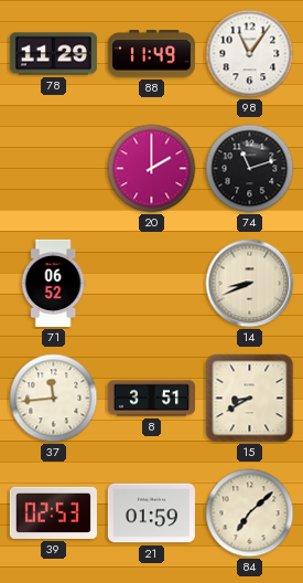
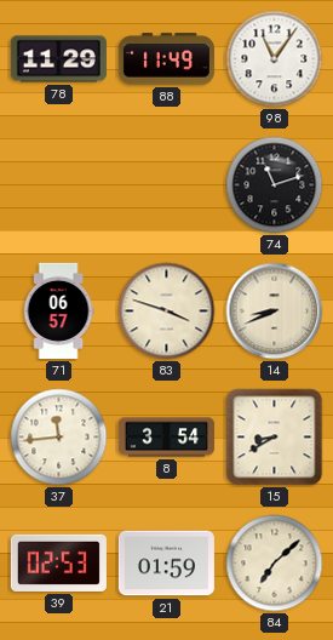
20: 2:00 -> none
71: 06:52 -> 06:57
83: none -> 3:48
8: 3:51 -> 3:54
